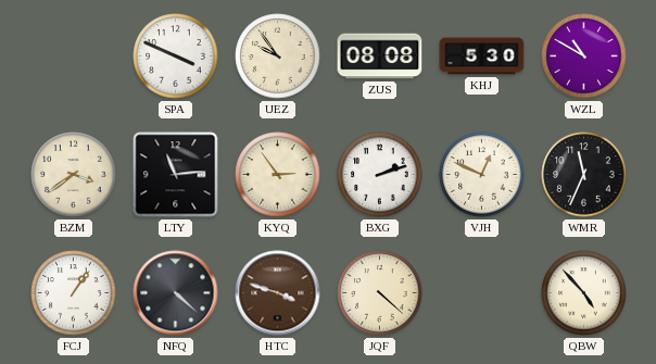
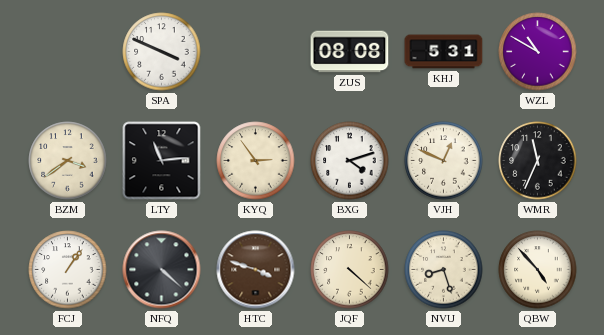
UEZ: 9:54 -> none
KHJ: 5:30 -> 5:31
BXG: 2:12 -> 4:12
NVU: none -> 8:27
